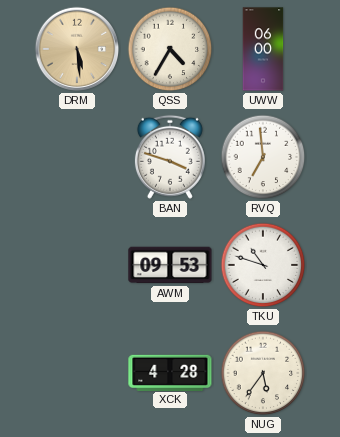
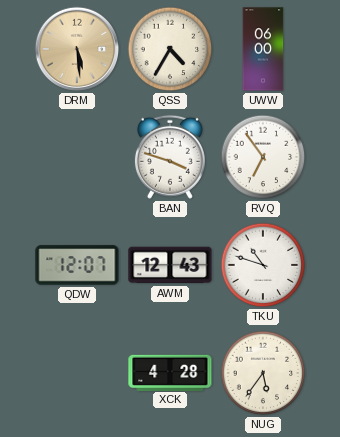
RVQ: 6:59 -> 6:54
QDW: none -> 12:07
AWM: 09:53 -> 12:43
